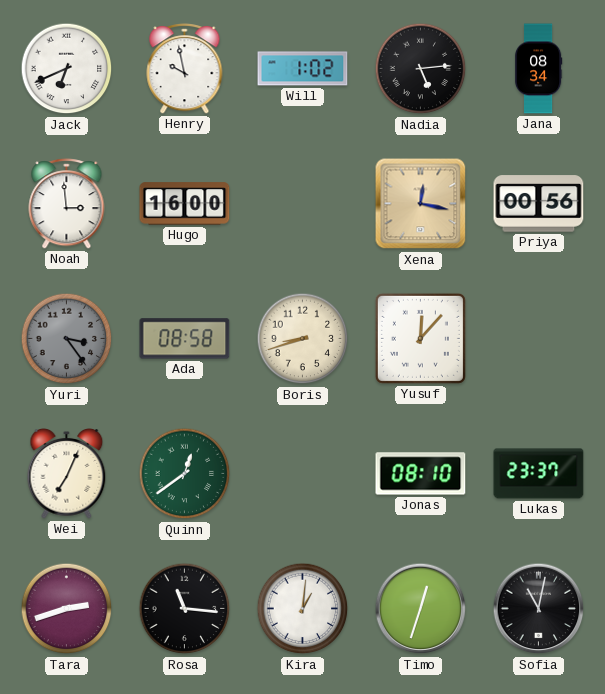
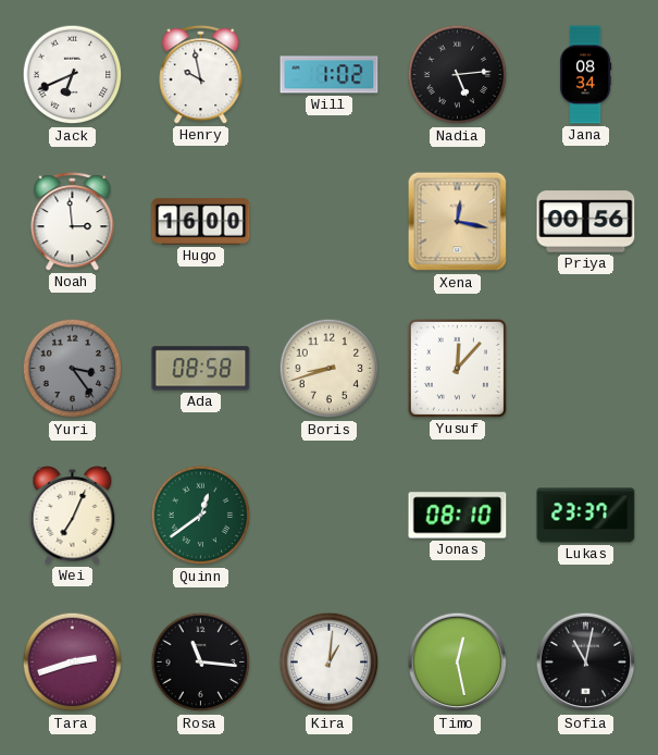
Timo: 12:33 -> 12:28
